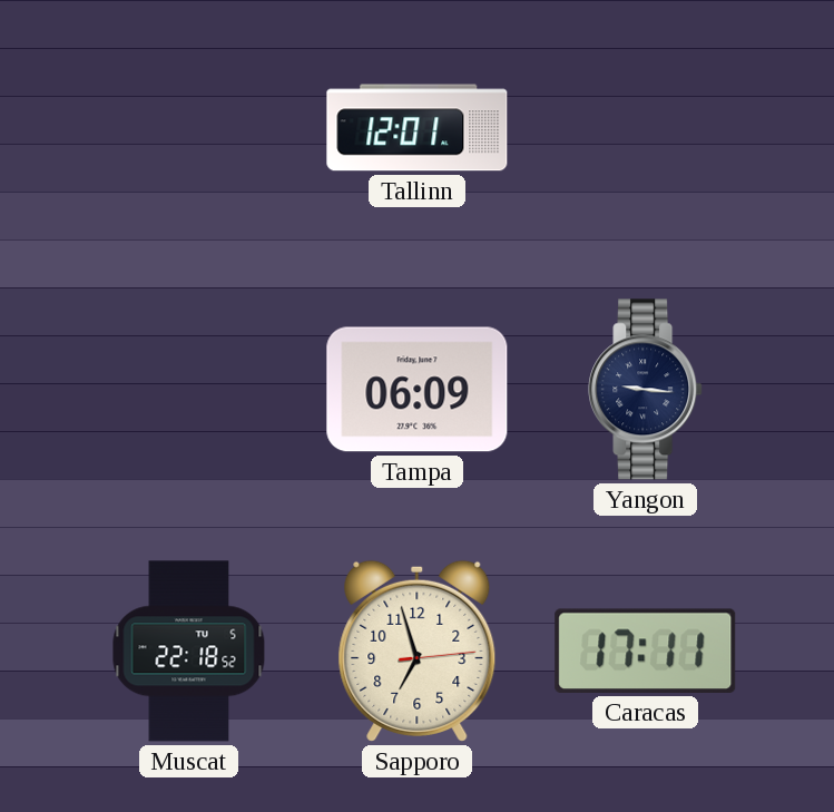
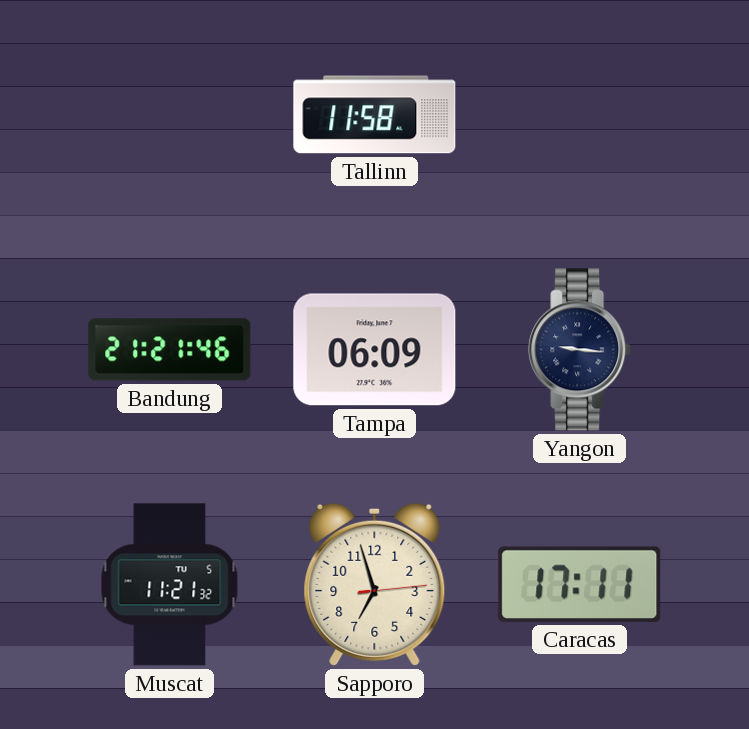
Tallinn: 12:01 -> 11:58
Bandung: none -> 21:21
Muscat: 22:18 -> 11:21
